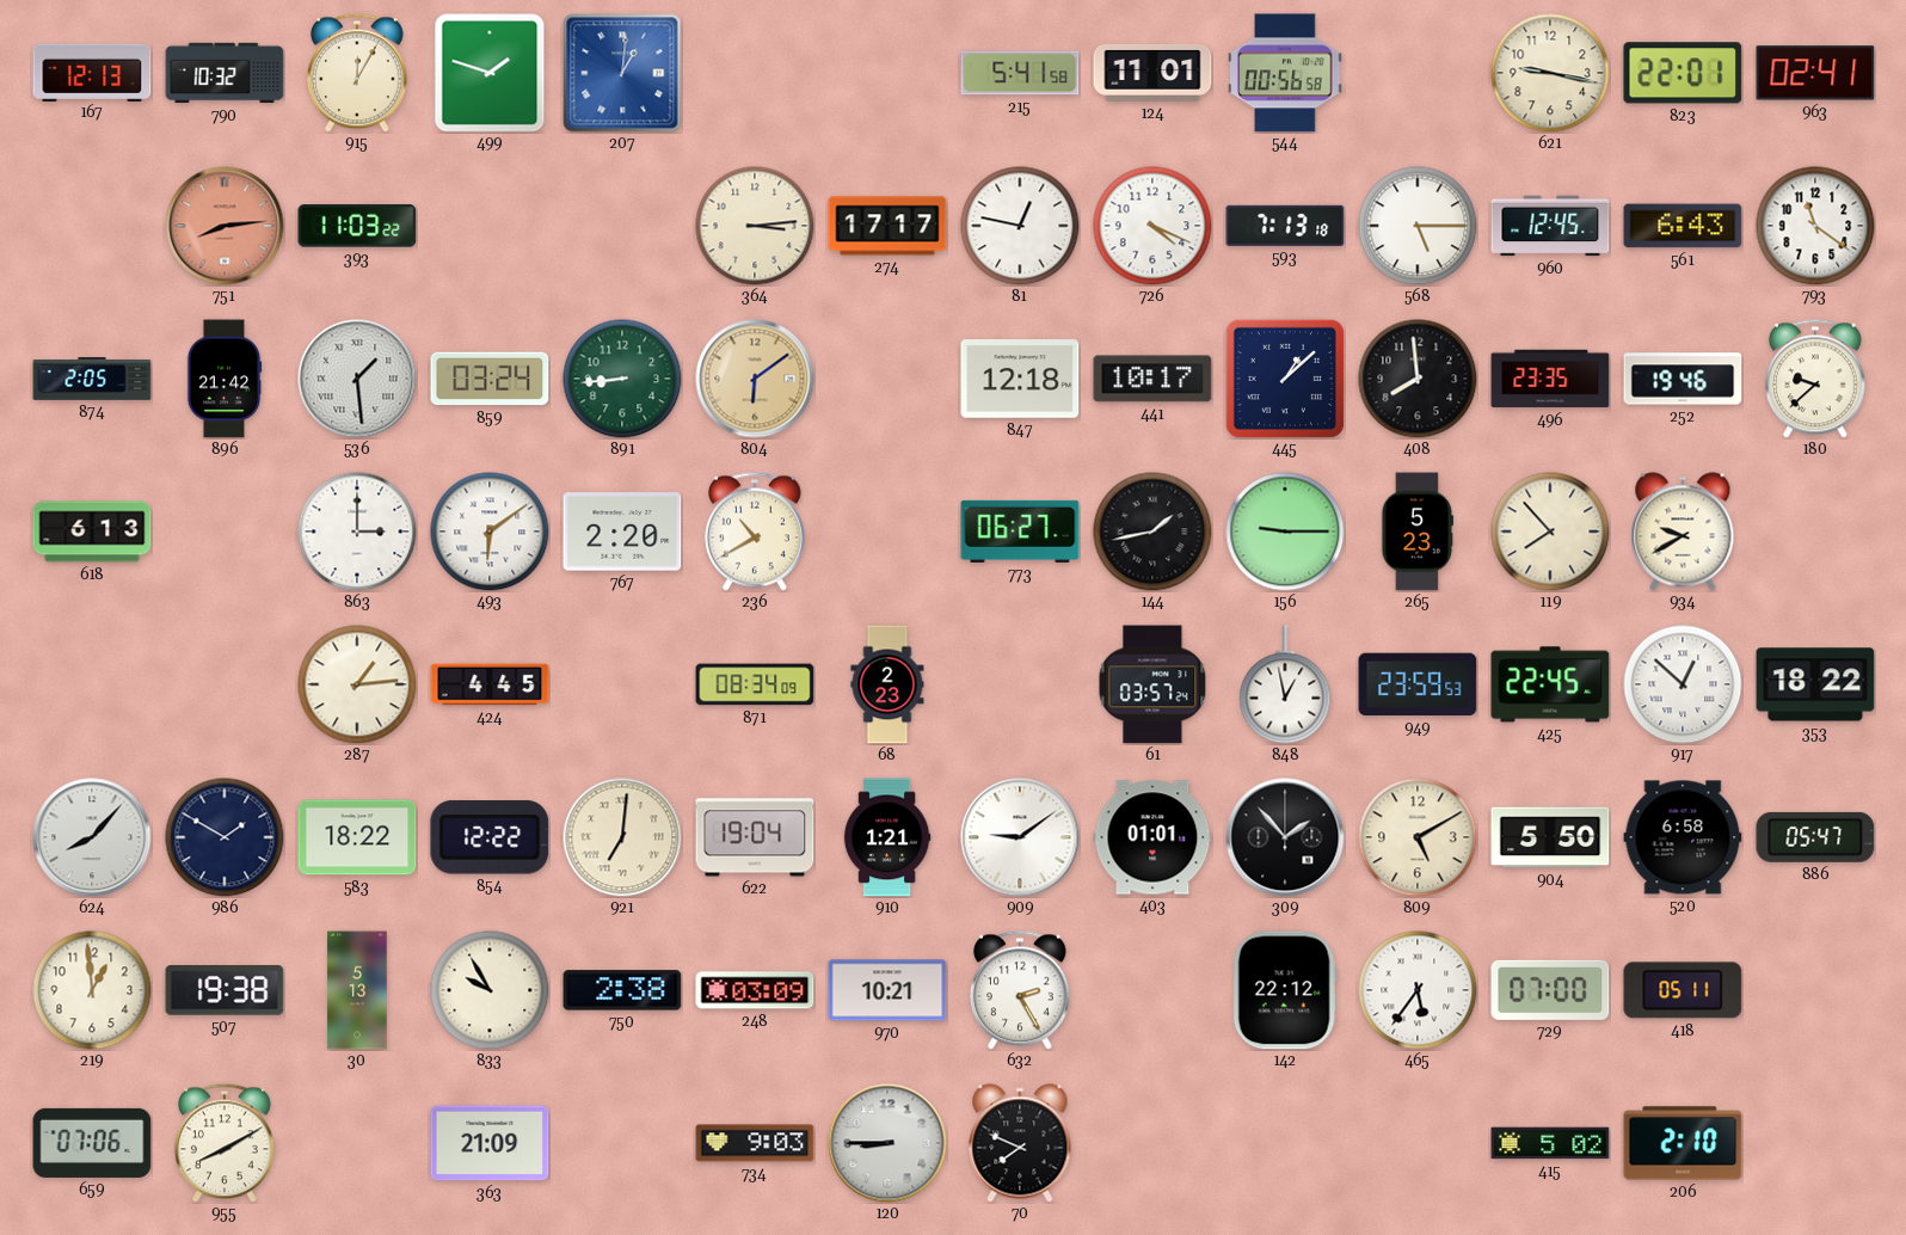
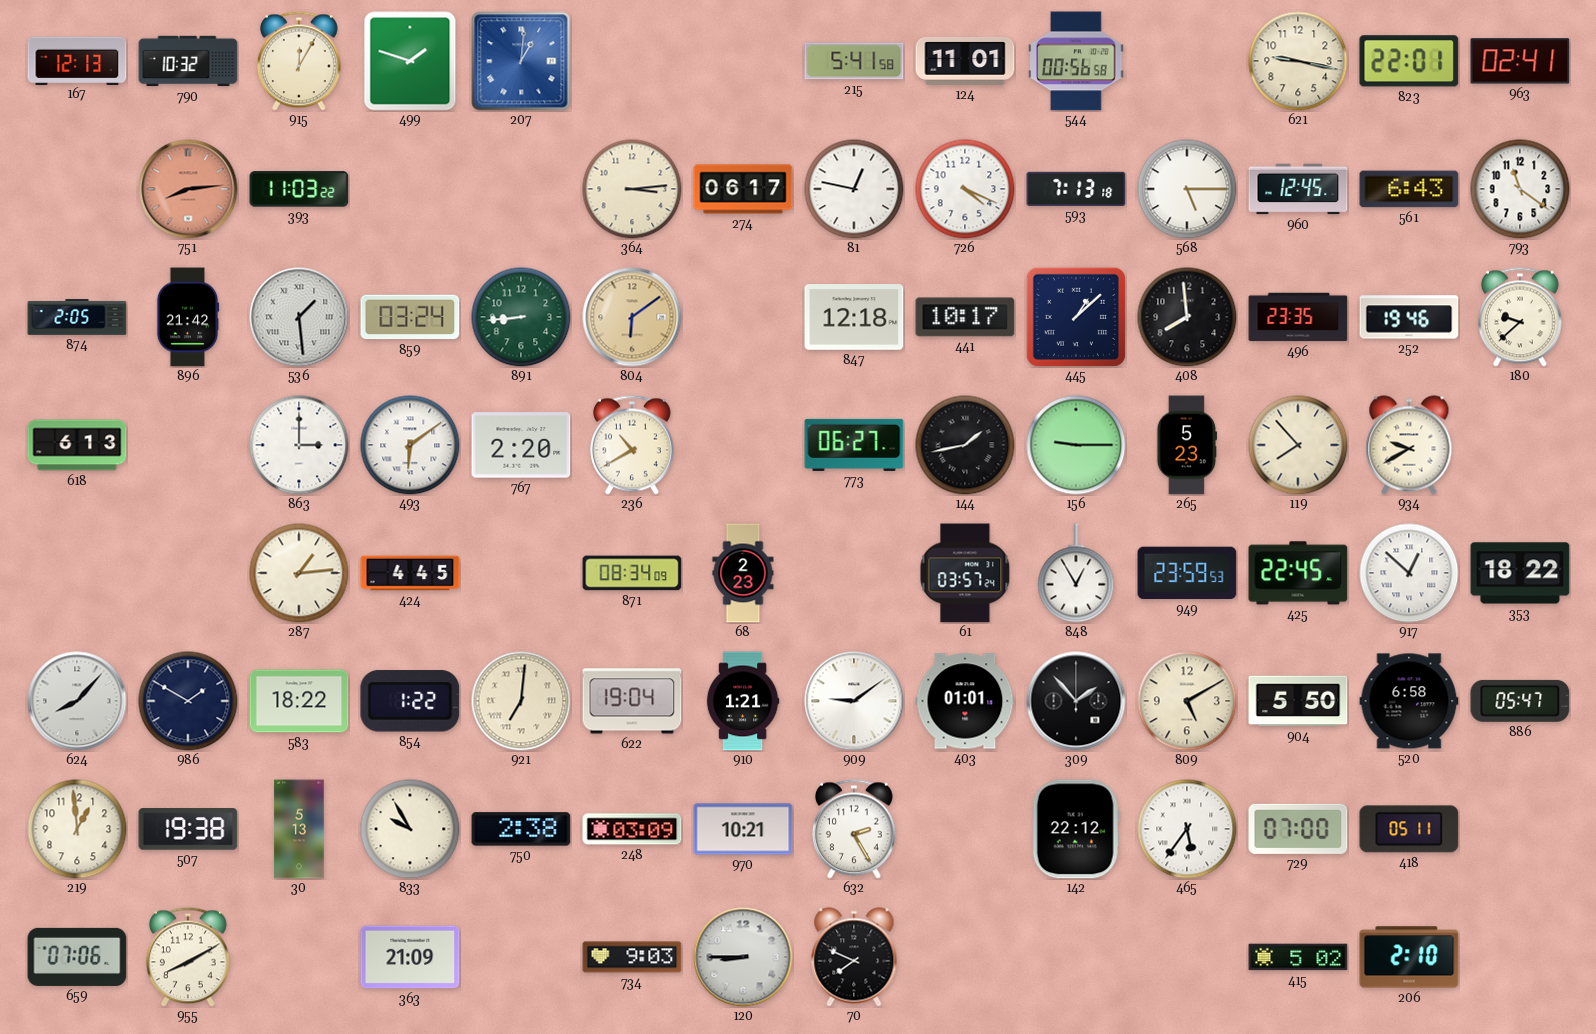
274: 17:17 -> 06:17
848: 12:58 -> 12:55
854: 12:22 -> 1:22
